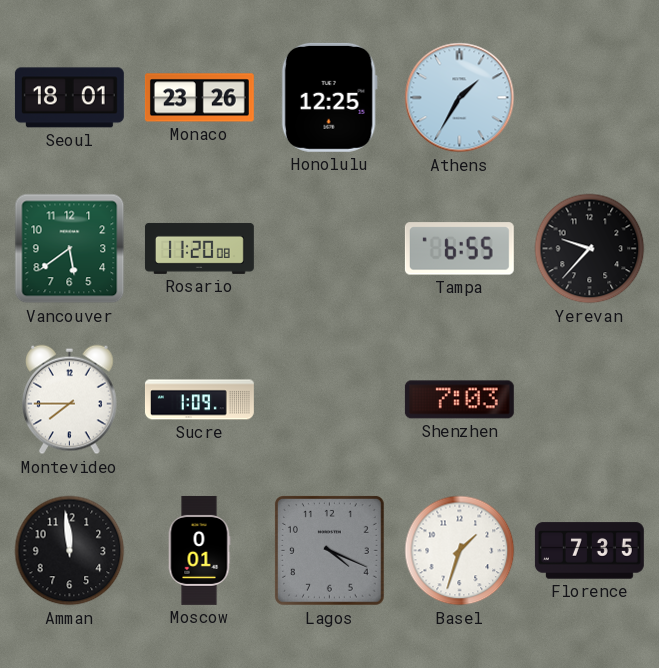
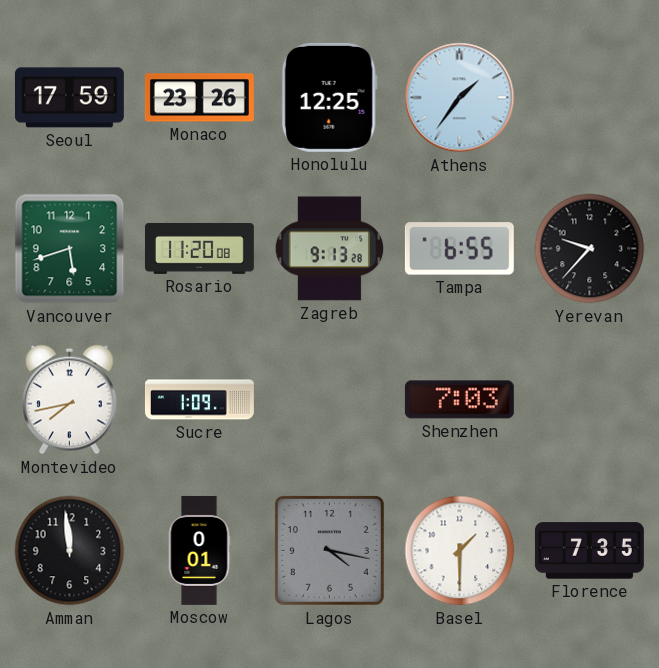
Seoul: 18:01 -> 17:59
Athens: 1:35 -> 1:36
Vancouver: 5:39 -> 5:42
Zagreb: none -> 9:13
Montevideo: 7:45 -> 7:43
Lagos: 4:19 -> 4:17
Basel: 1:33 -> 1:30
